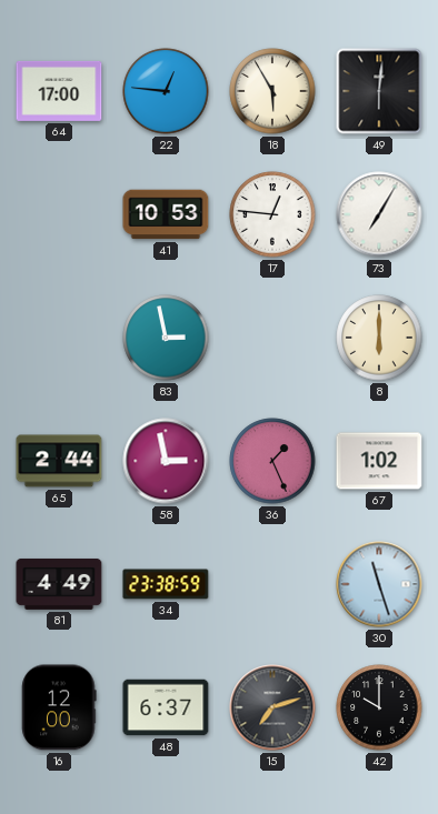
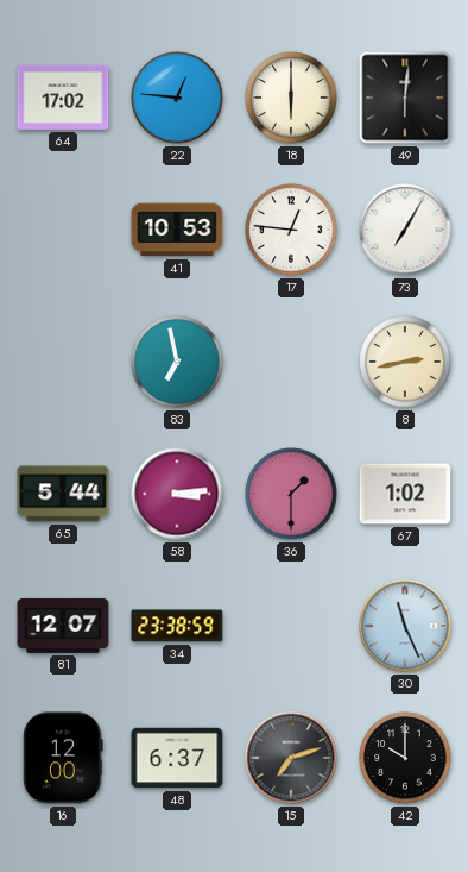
64: 17:00 -> 17:02
18: 5:55 -> 6:00
83: 2:58 -> 6:58
8: 6:00 -> 2:43
65: 2:44 -> 5:44
58: 2:58 -> 3:14
36: 1:26 -> 1:30
81: 4:49 -> 12:07
30: 11:27 -> 11:26
